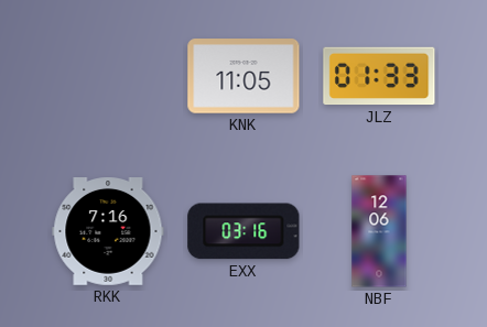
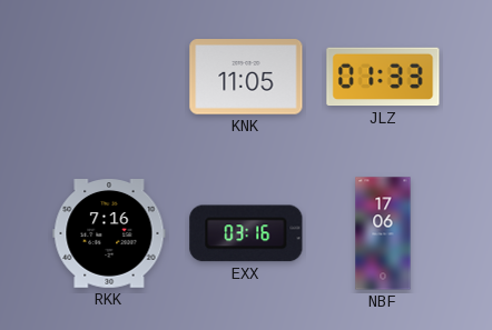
NBF: 12:06 -> 17:06
